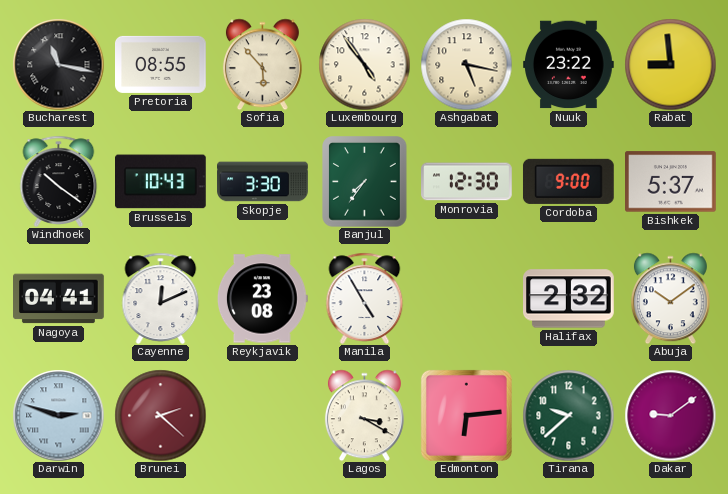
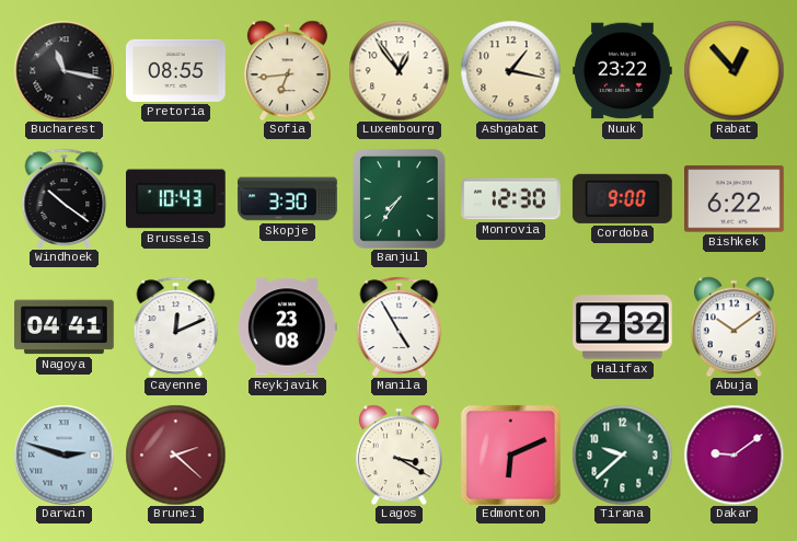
Sofia: 5:53 -> 6:44
Luxembourg: 4:54 -> 12:54
Ashgabat: 5:17 -> 1:17
Rabat: 8:59 -> 12:53
Bishkek: 5:37 -> 6:22
Edmonton: 6:14 -> 6:11
